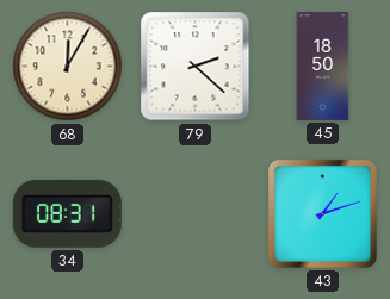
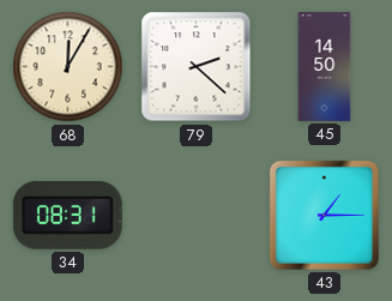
45: 18:50 -> 14:50
43: 1:12 -> 1:15
